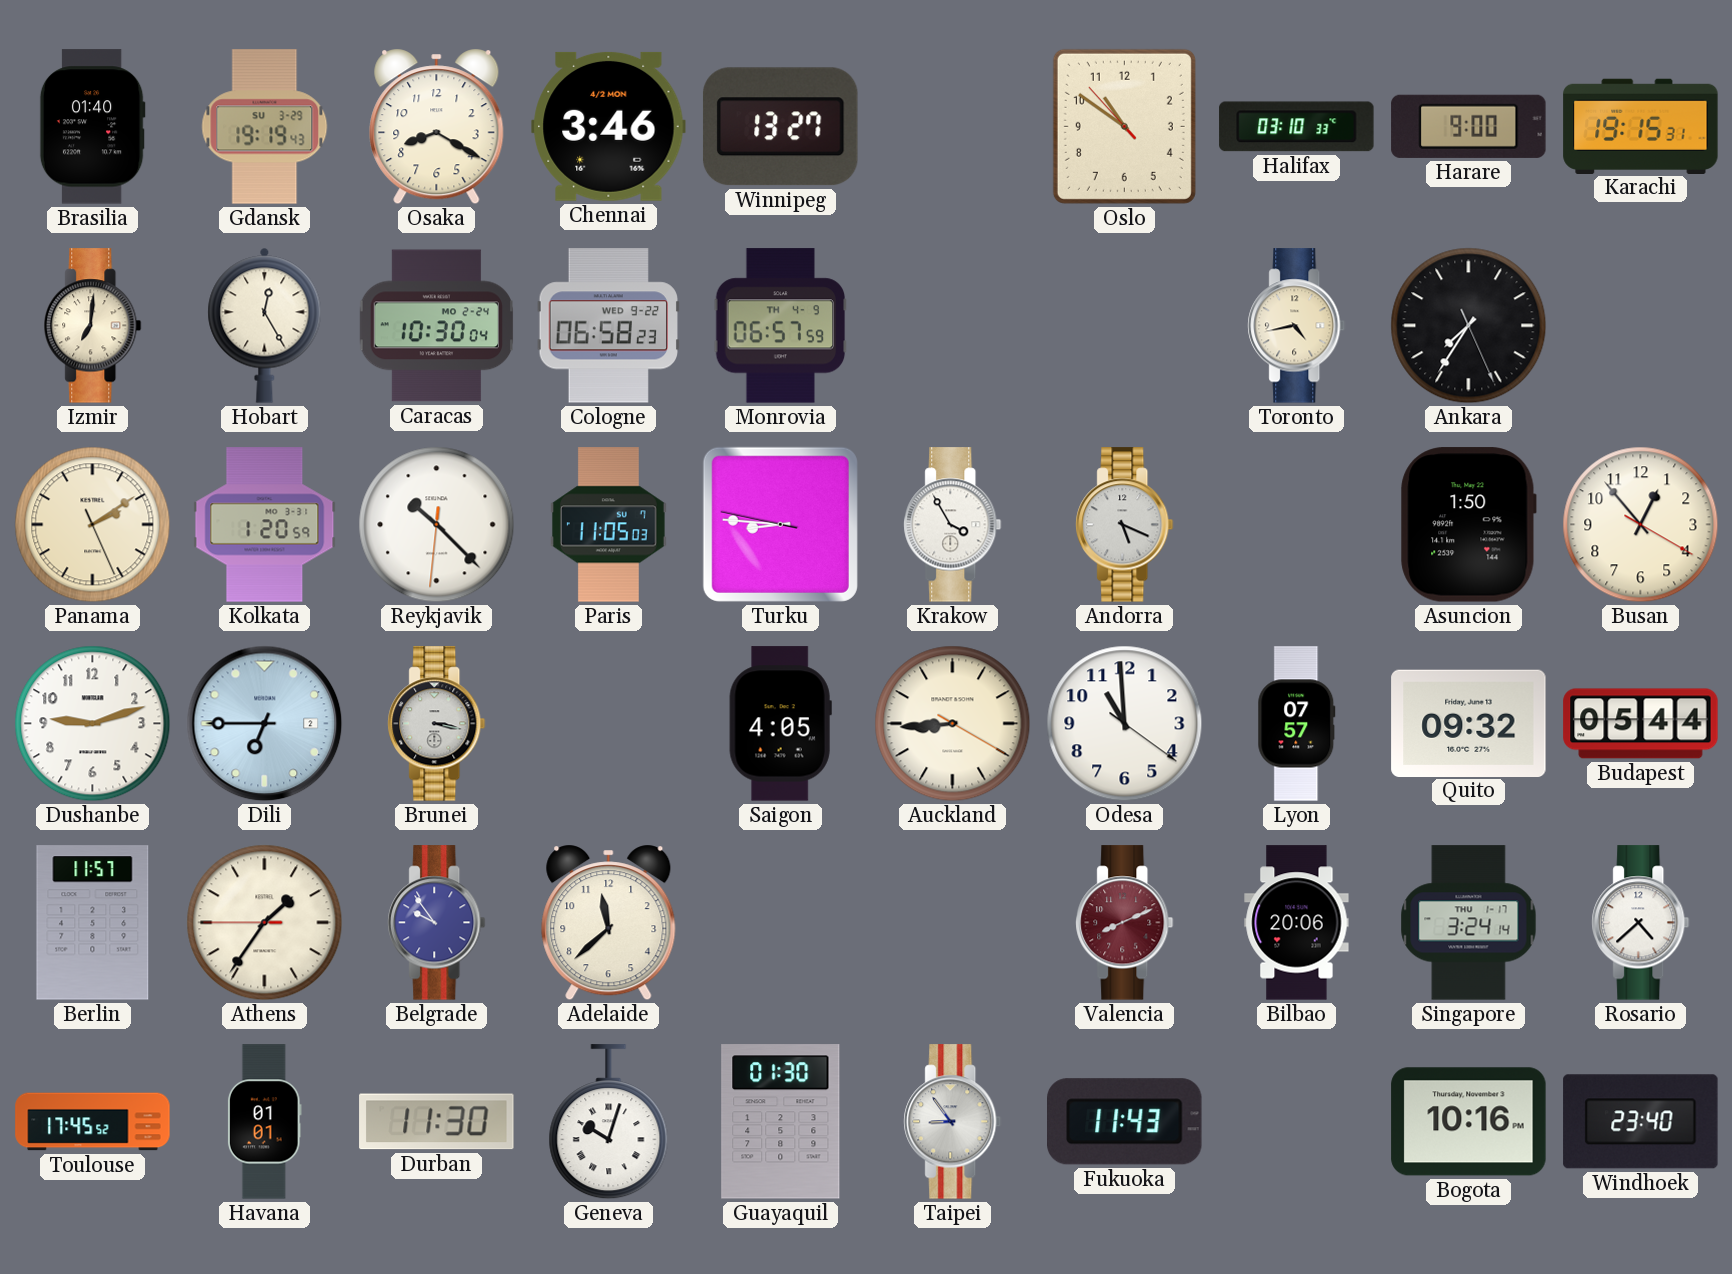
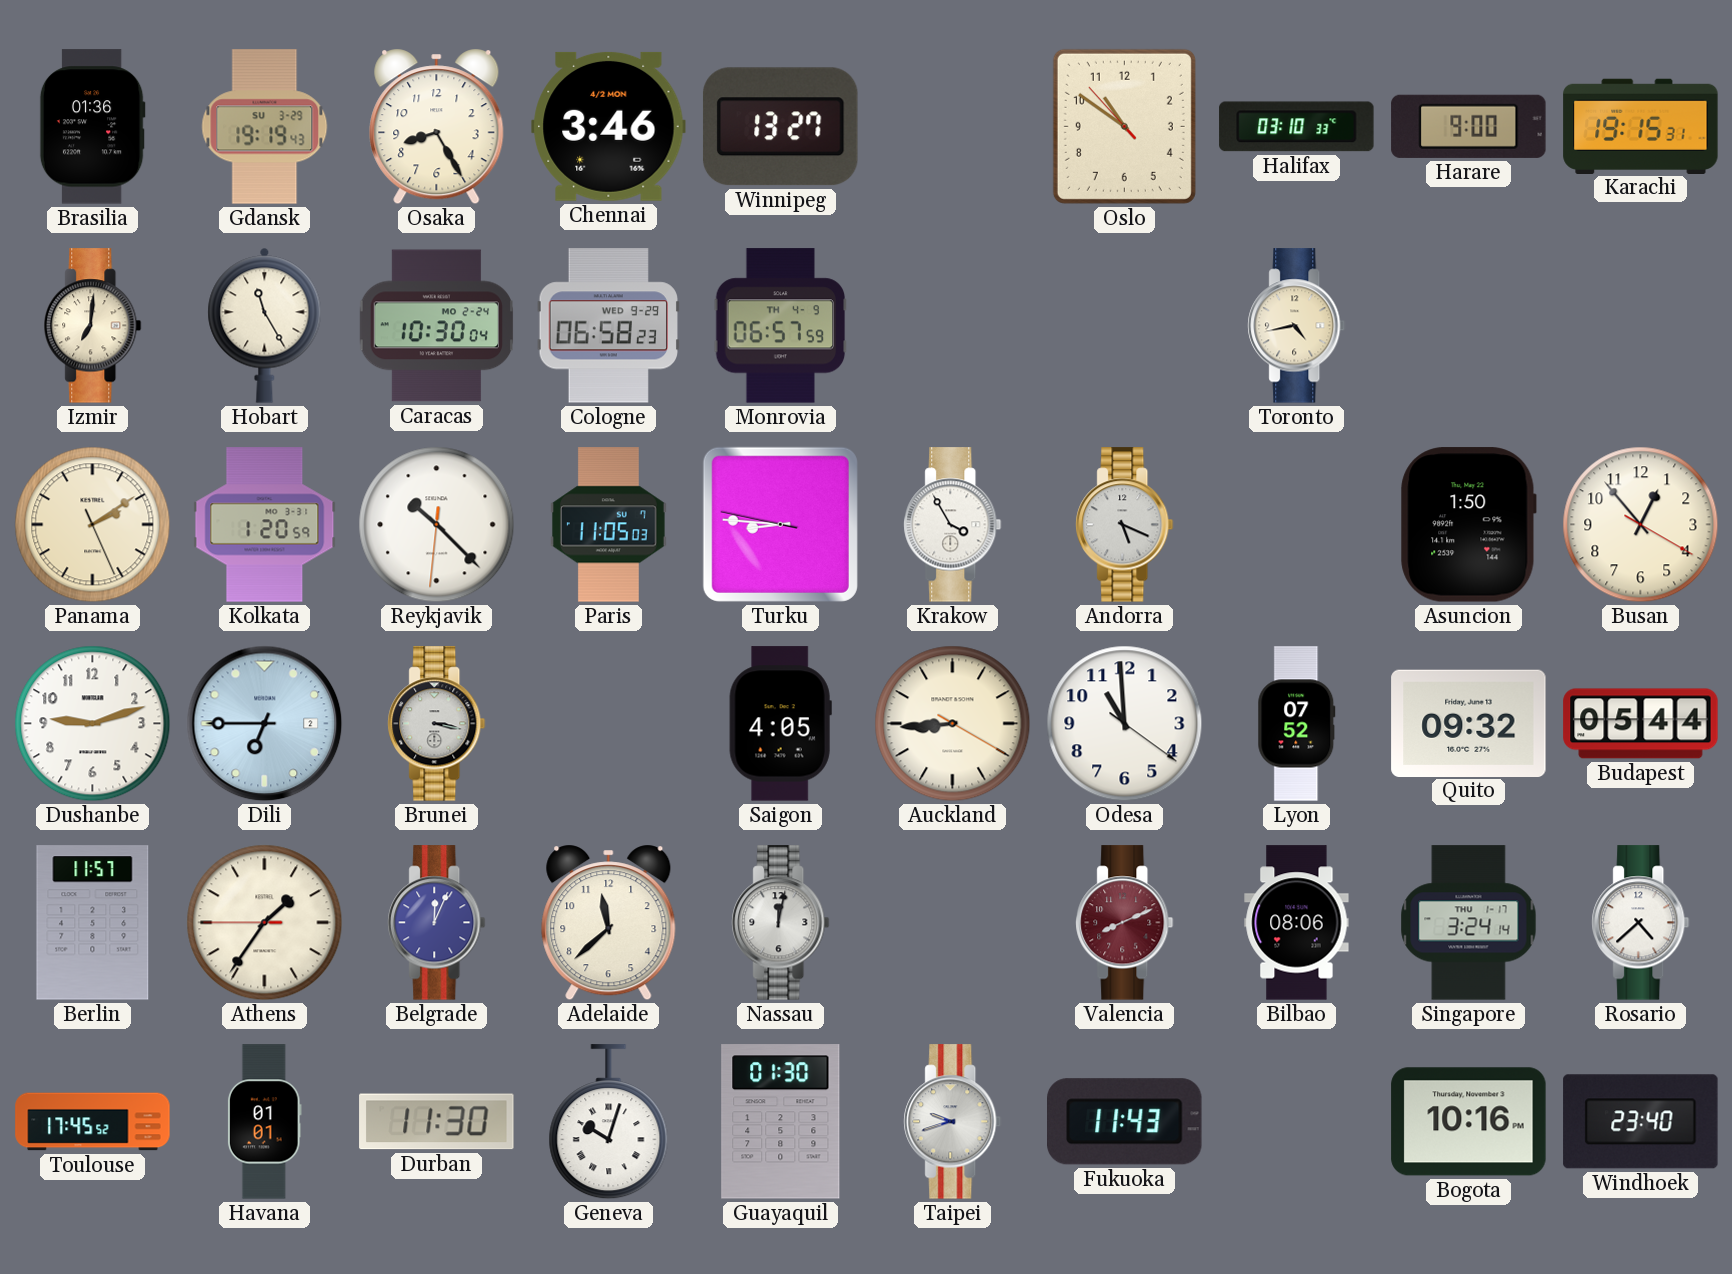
Brasilia: 01:40 -> 01:36
Osaka: 8:20 -> 8:25
Hobart: 12:25 -> 11:25
Cologne date: WED 9-22 -> WED 9-29
Ankara: 7:35 -> none
Lyon: 07:57 -> 07:52
Belgrade: 9:54 -> 12:04
Nassau: none -> 12:02
Bilbao: 20:06 -> 08:06
Taipei: 8:54 -> 9:42
